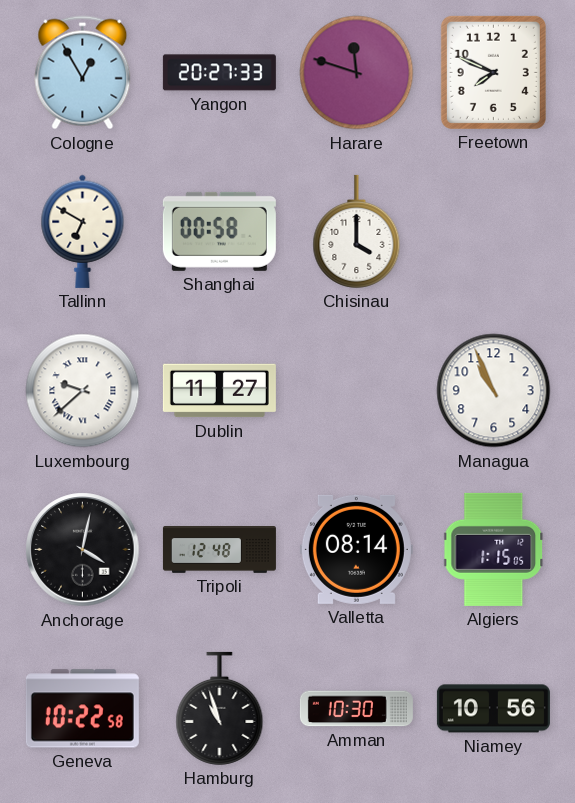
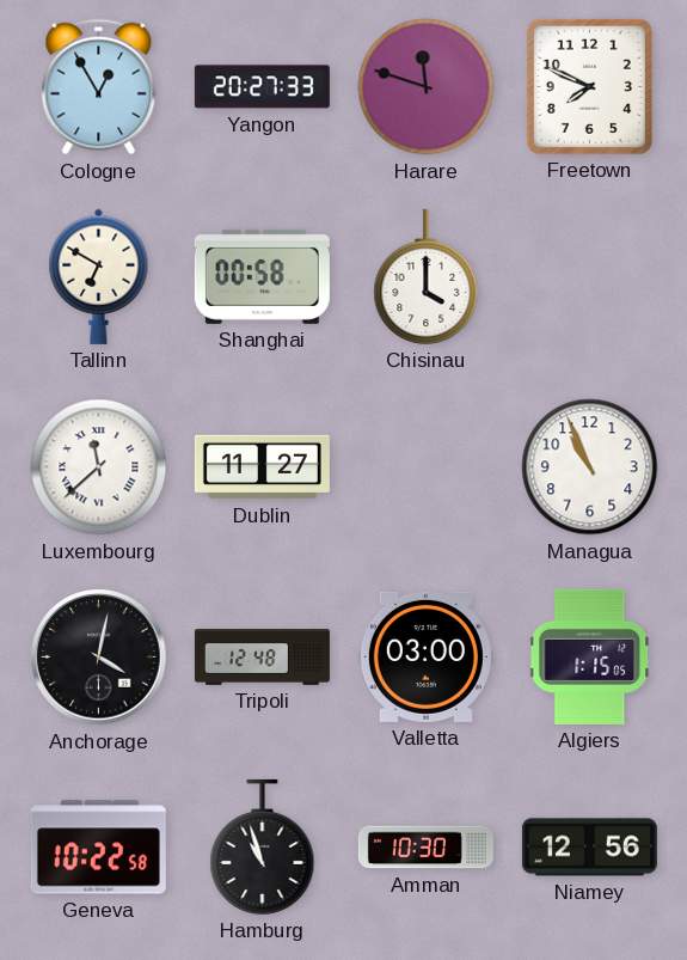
Luxembourg: 9:38 -> 11:38
Valletta: 08:14 -> 03:00
Niamey: 10:56 -> 12:56
